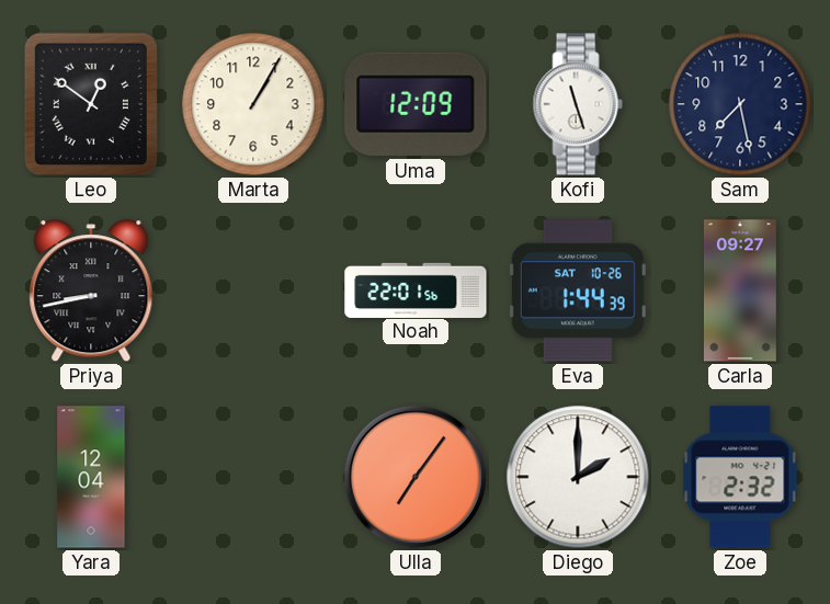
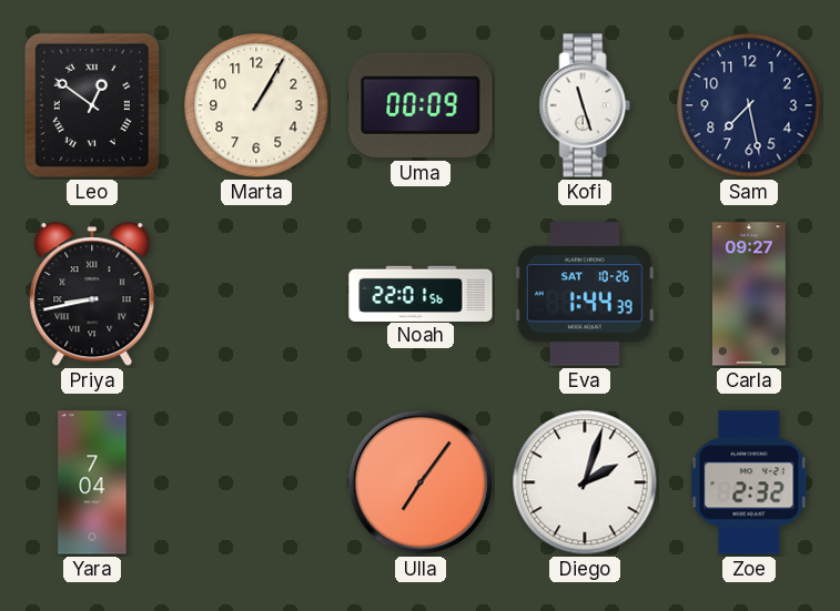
Uma: 12:09 -> 00:09
Yara: 12:04 -> 7:04
Diego: 2:00 -> 2:03
